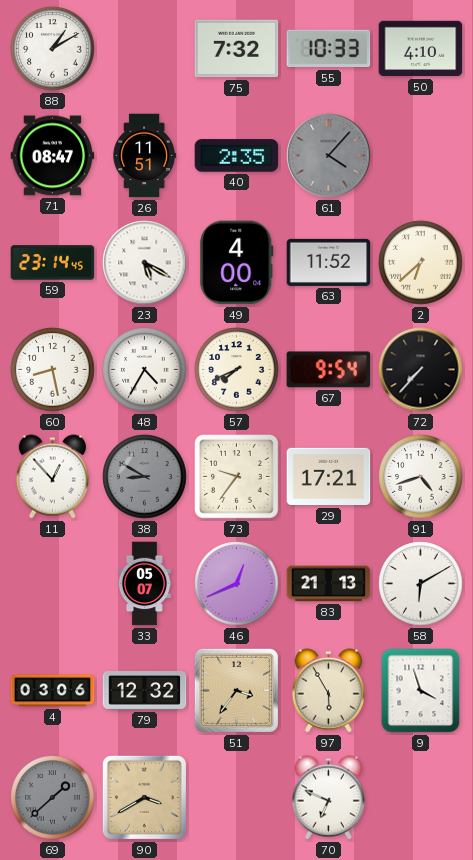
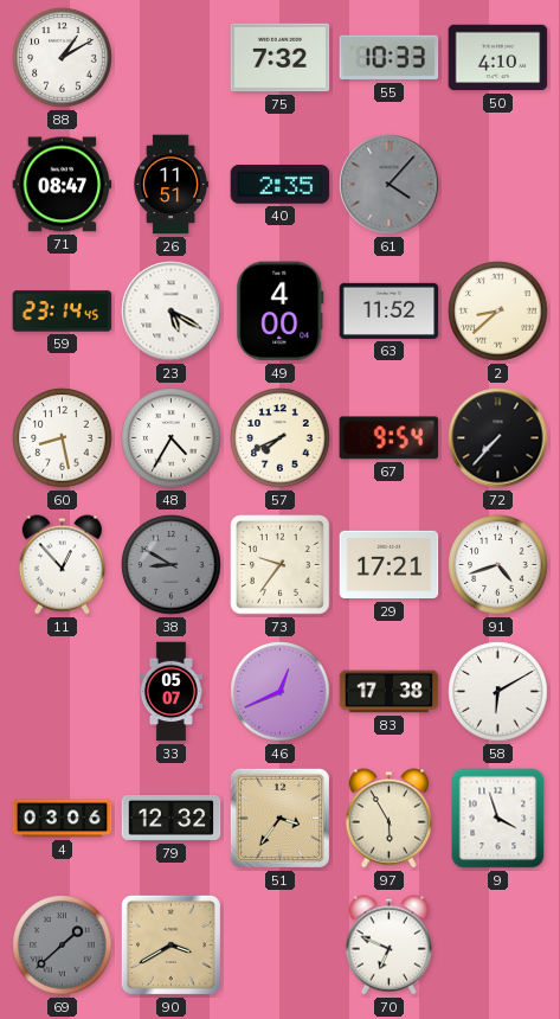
2: 6:38 -> 8:38
83: 21:13 -> 17:38
